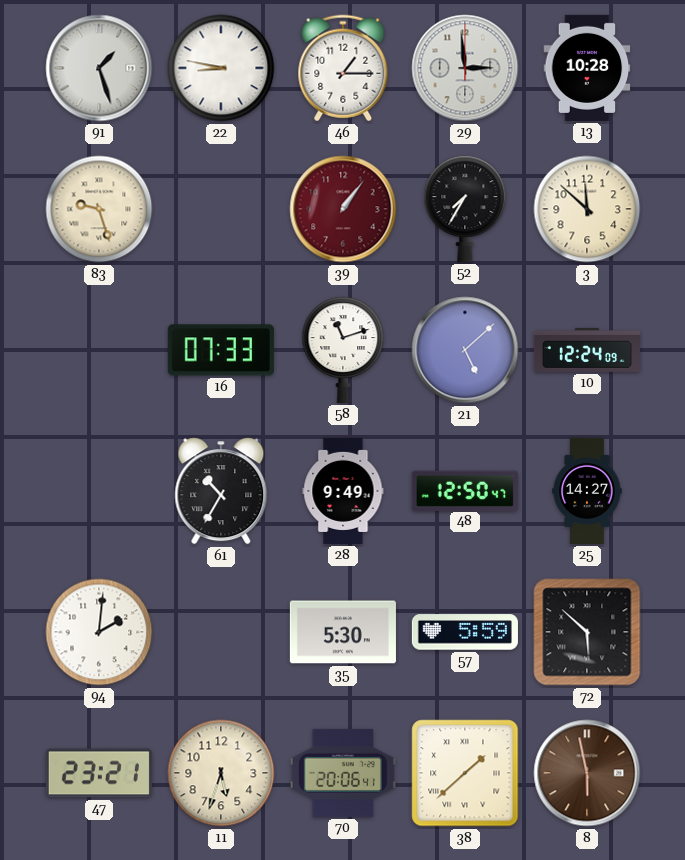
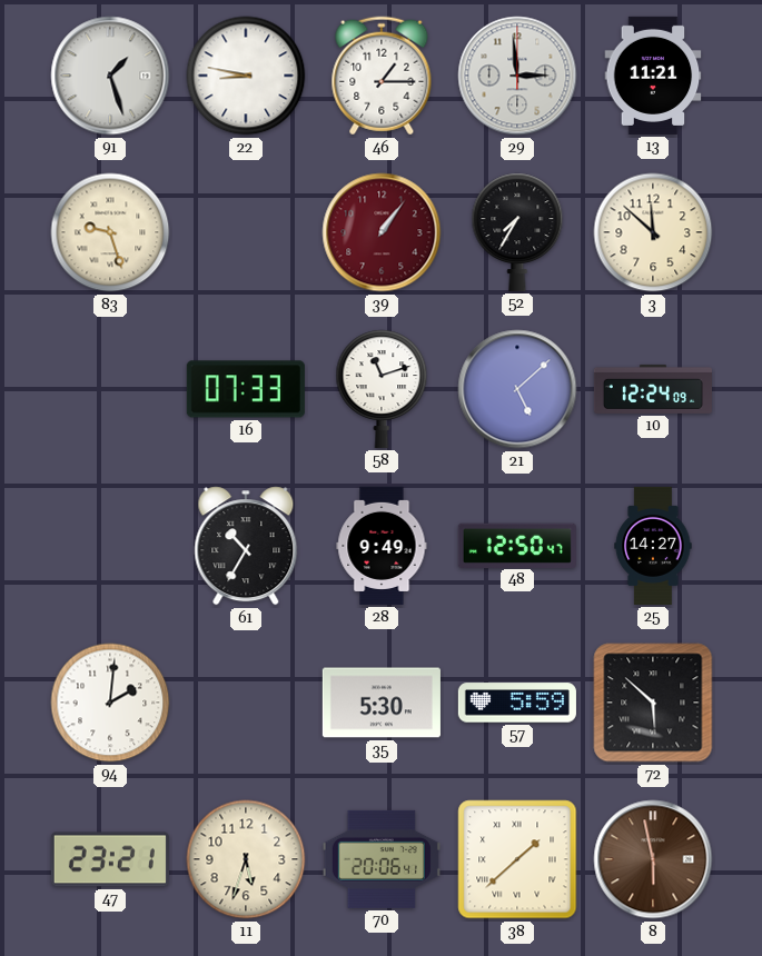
13: 10:28 -> 11:21
